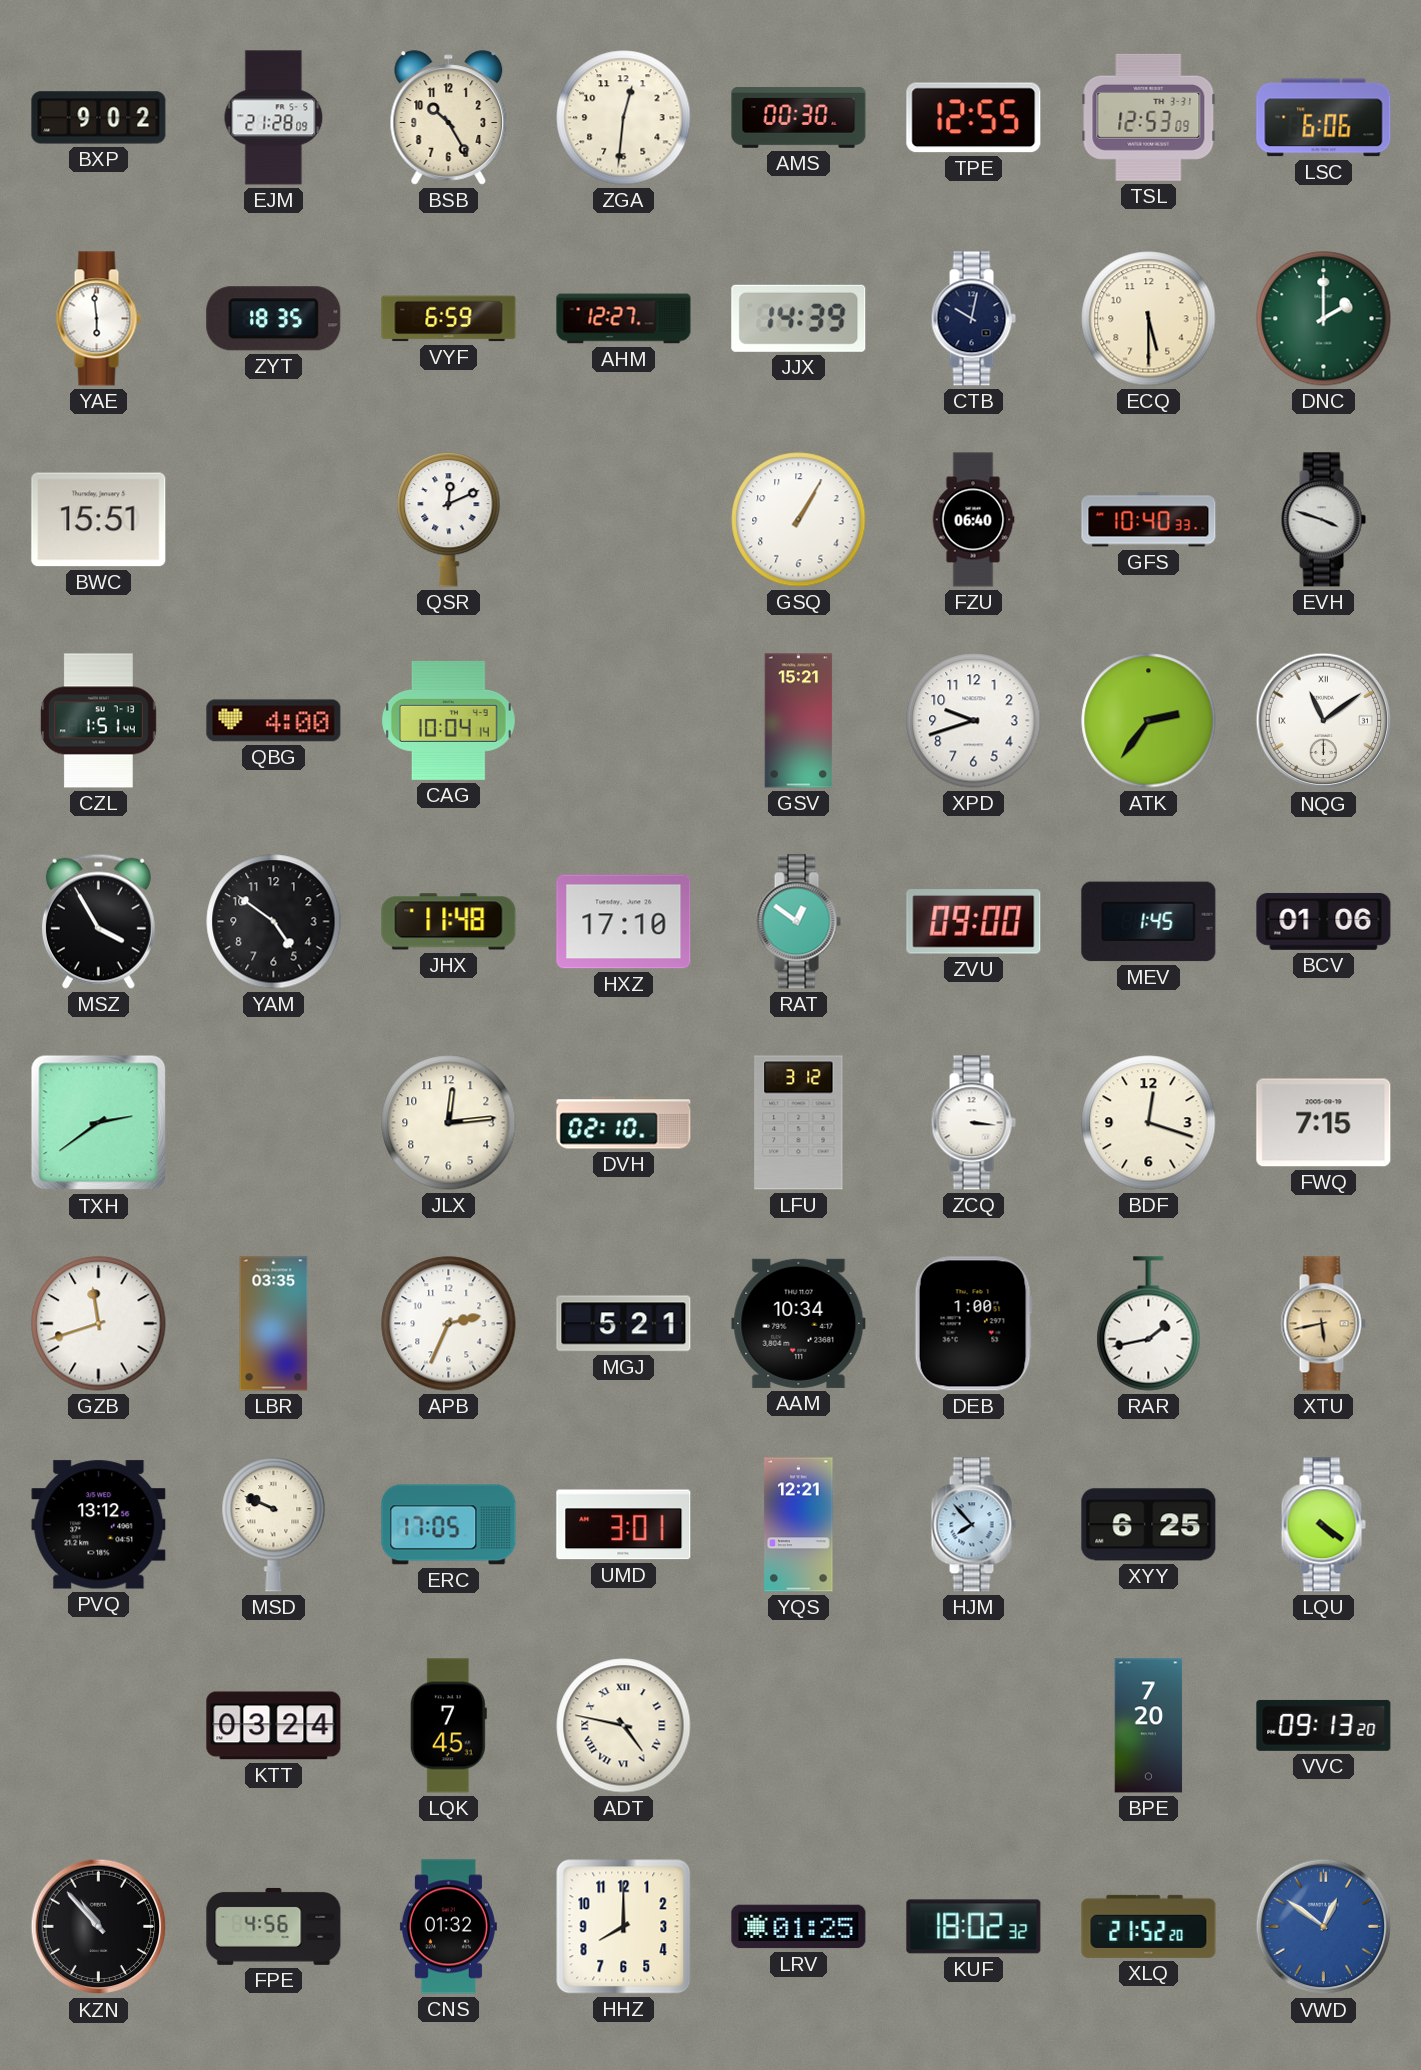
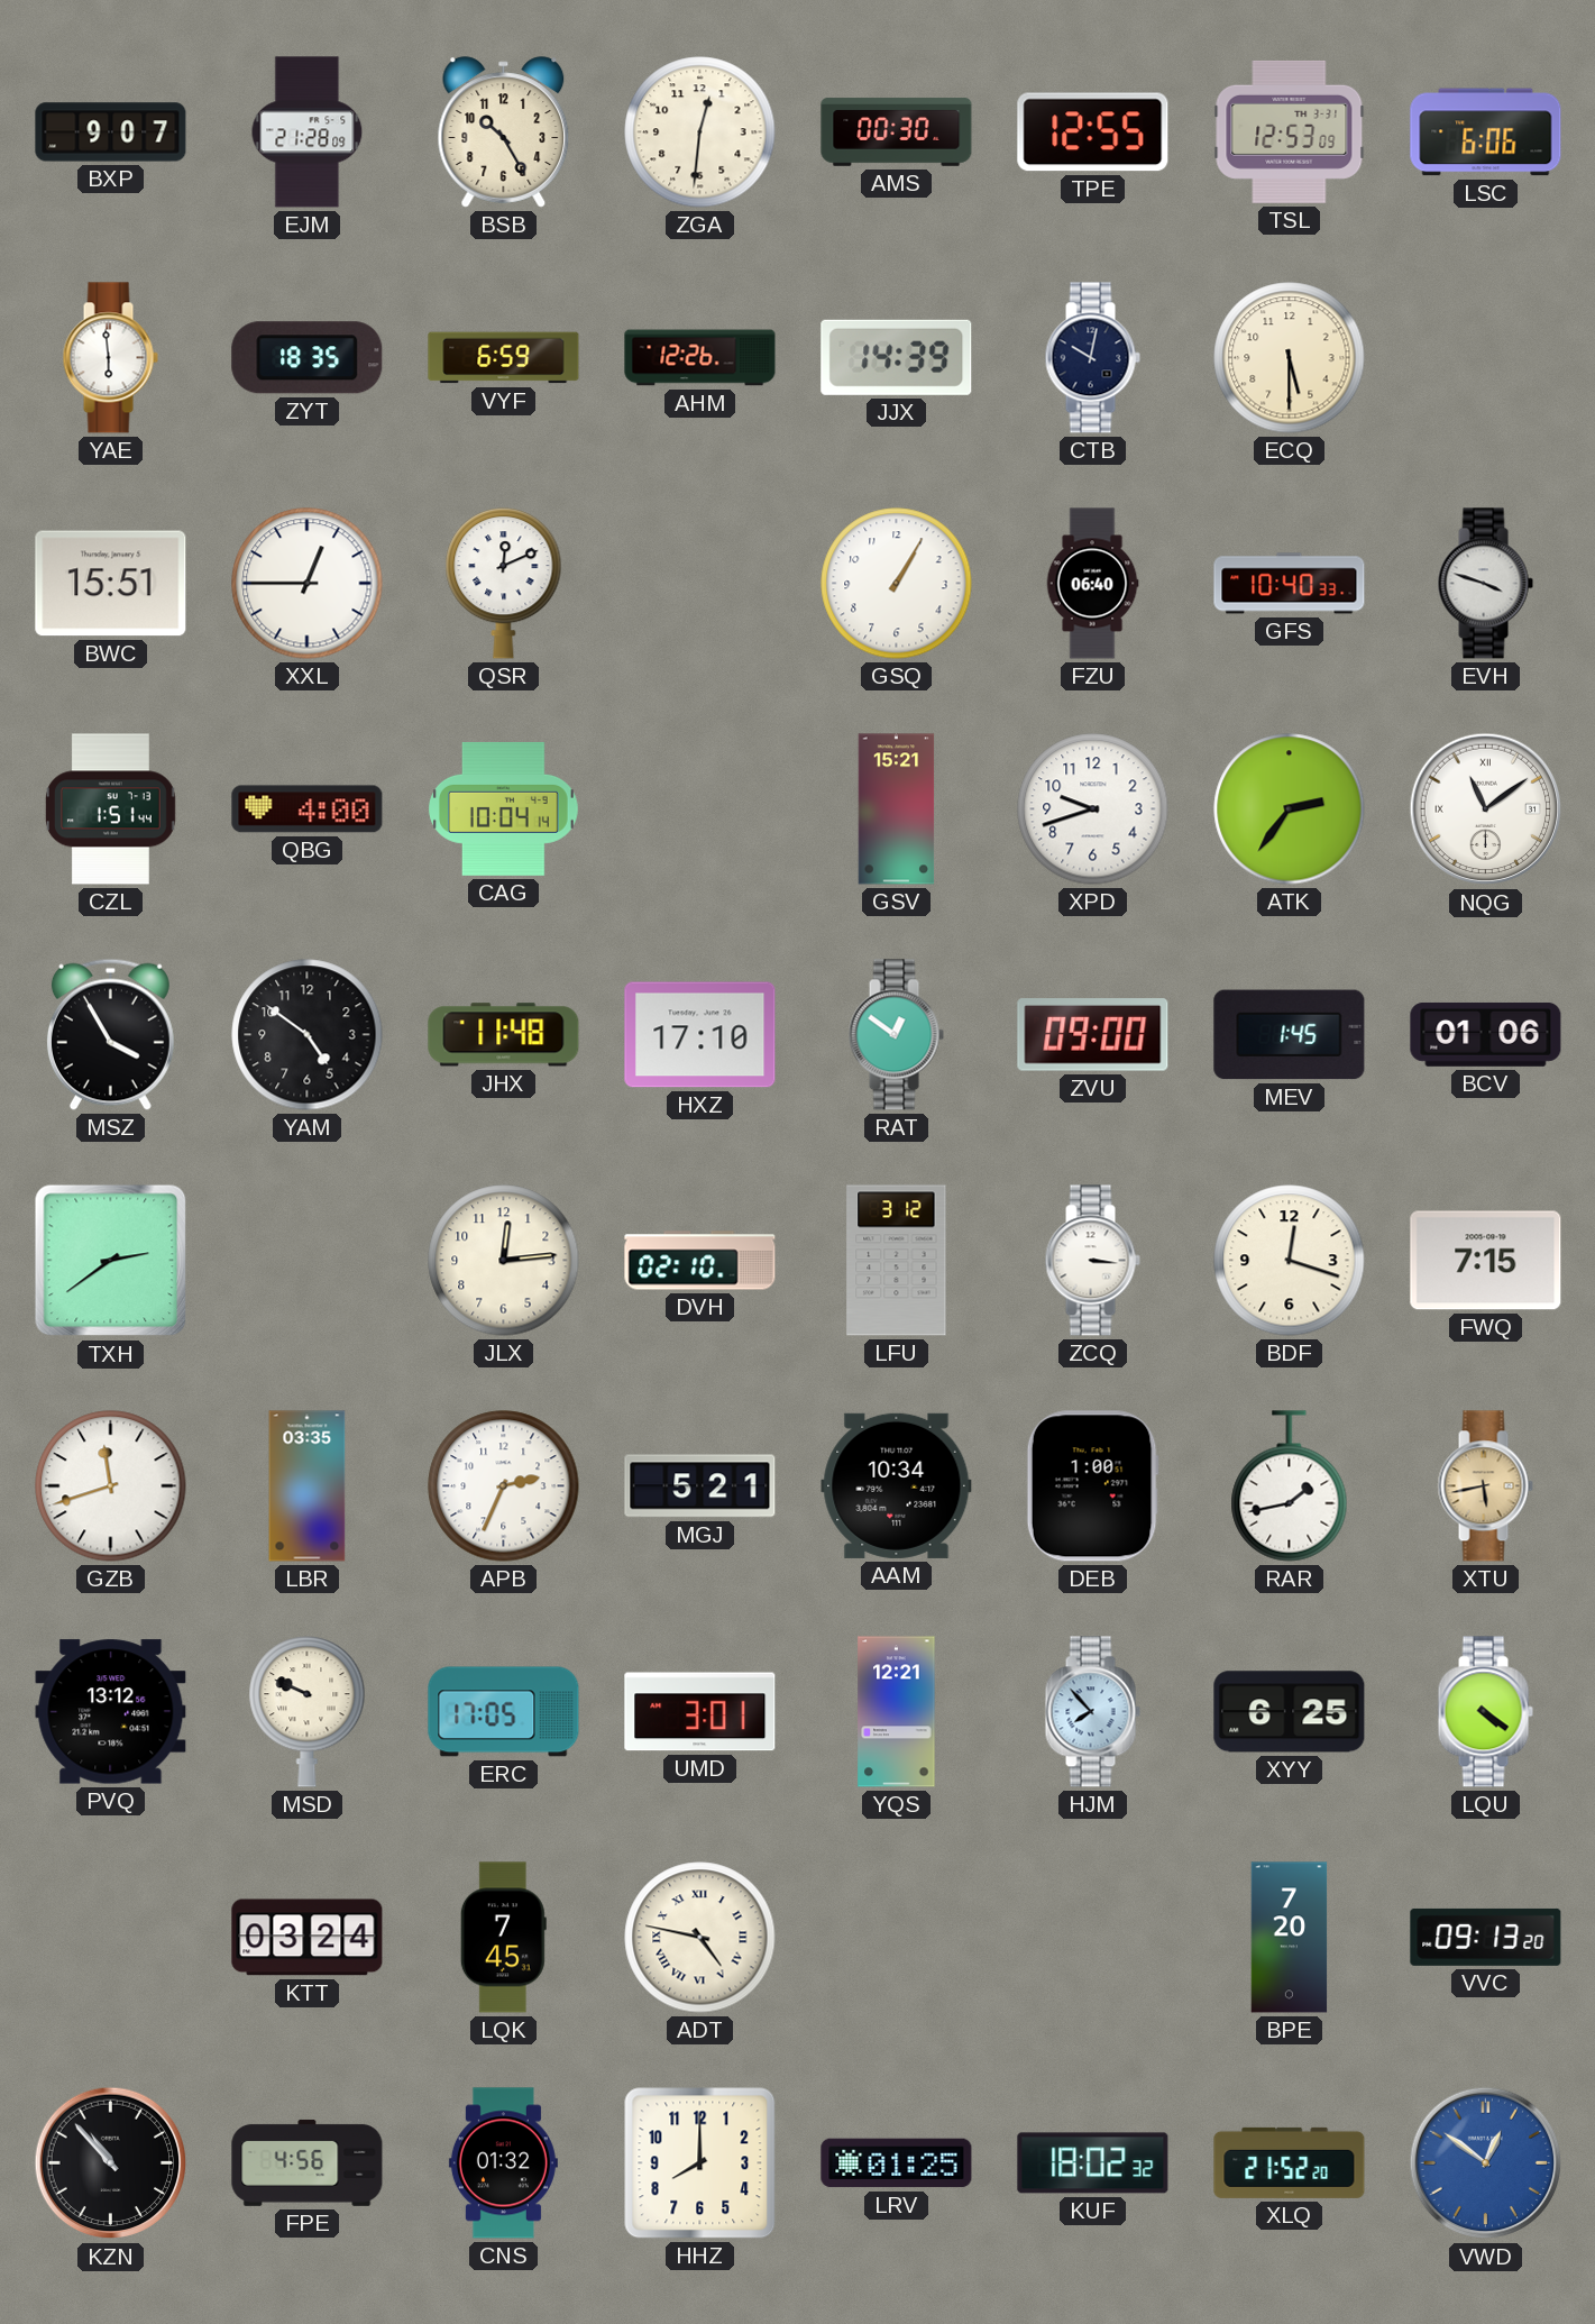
BXP: 9:02 -> 9:07
AHM: 12:27 -> 12:26
DNC: 2:00 -> none
XXL: none -> 12:45
